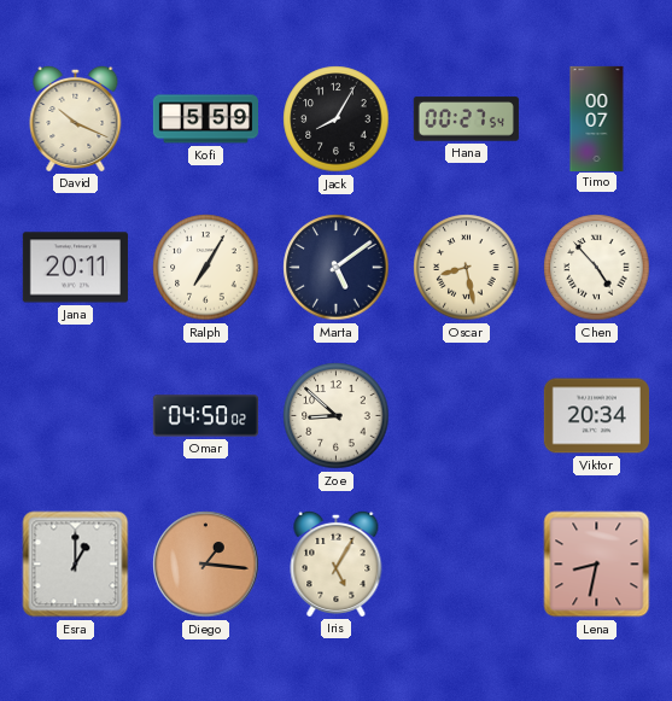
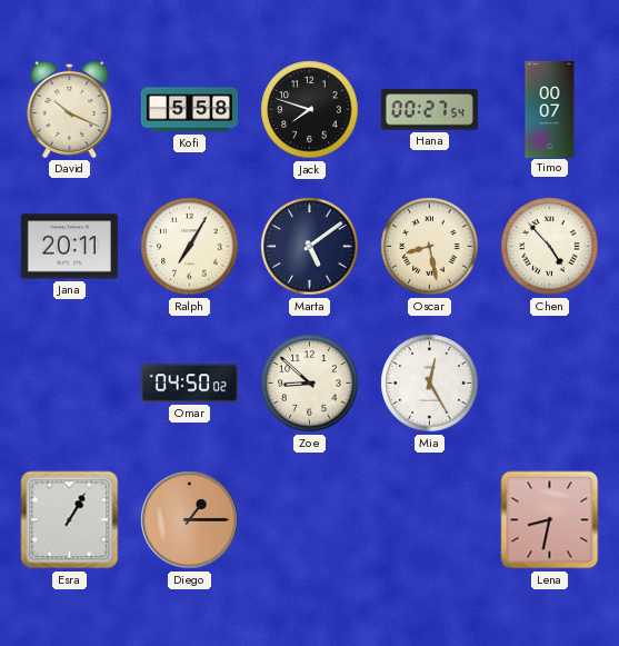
Kofi: 5:59 -> 5:58
Jack: 8:05 -> 7:48
Mia: none -> 12:25
Viktor: 20:34 -> none
Esra: 1:00 -> 1:05
Diego: 1:16 -> 1:15
Iris: 5:05 -> none
